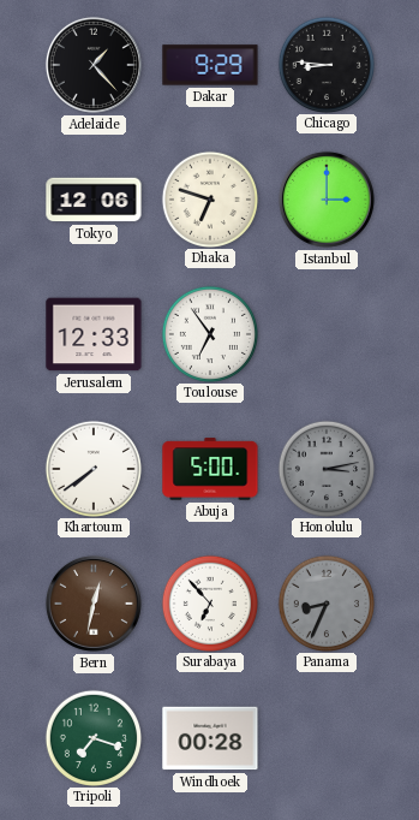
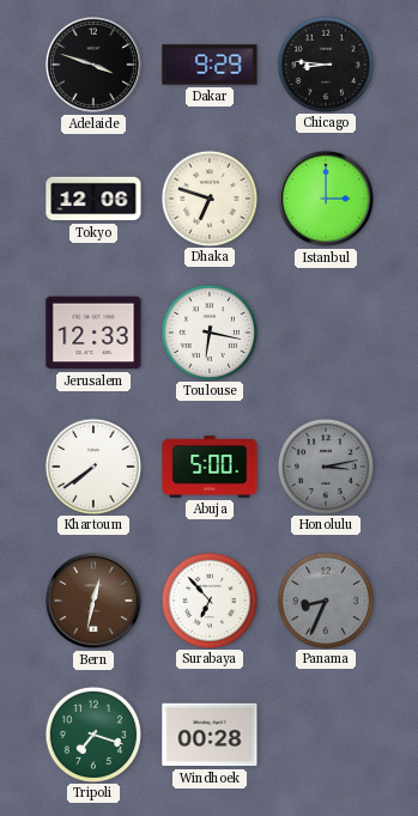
Adelaide: 1:23 -> 3:48
Toulouse: 6:54 -> 6:17
